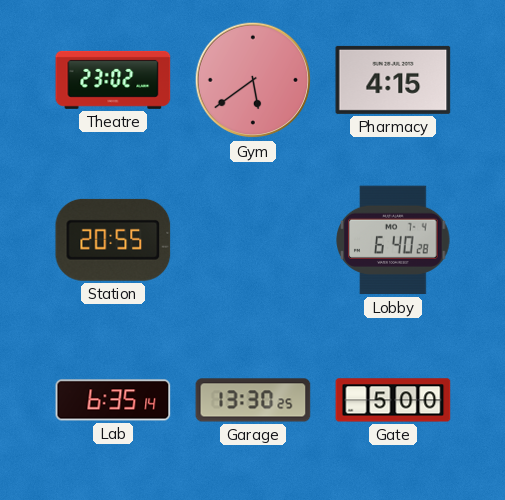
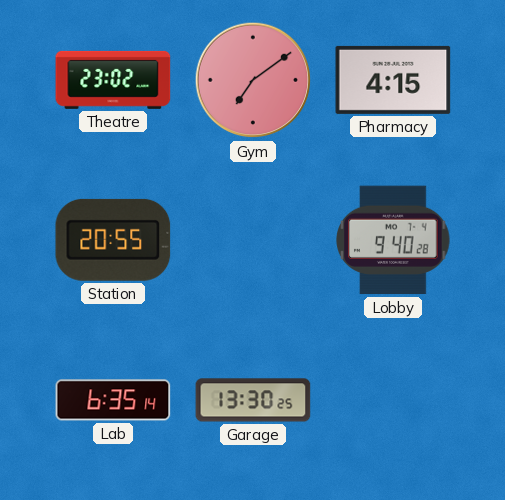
Gym: 5:39 -> 7:09
Lobby: 6:40 -> 9:40
Gate: 5:00 -> none
